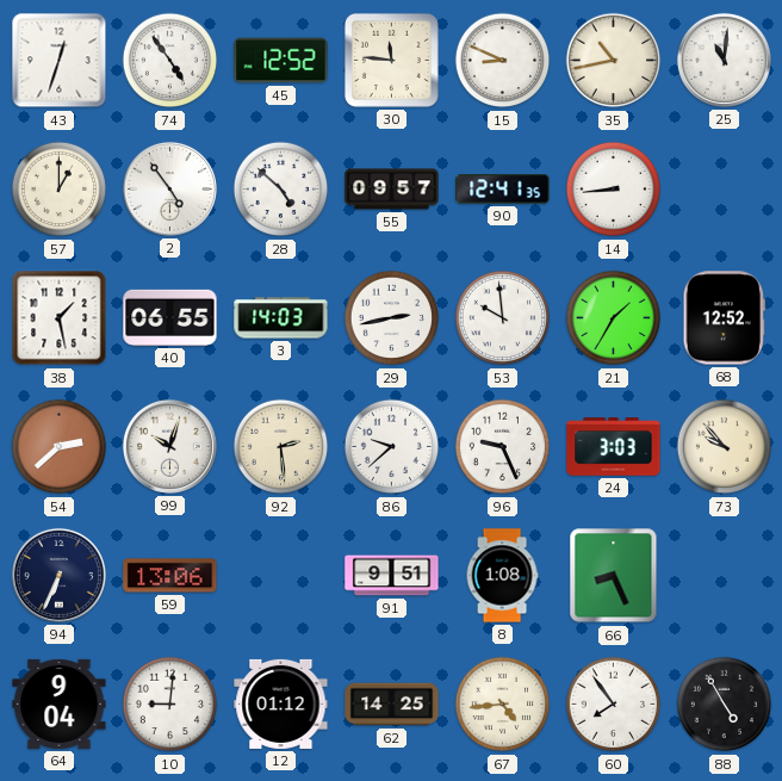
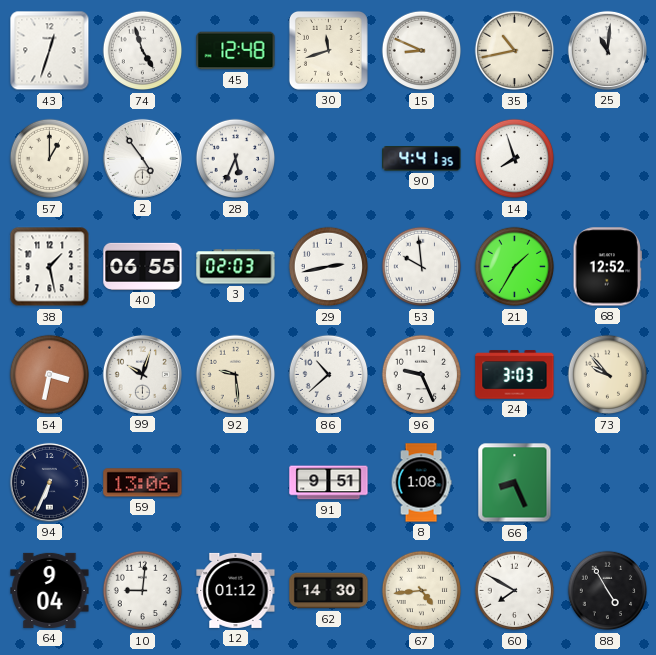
74: 4:54 -> 4:57
45: 12:52 -> 12:48
30: 11:46 -> 11:42
28: 4:52 -> 5:34
55: 09:57 -> none
90: 12:41 -> 4:41
14: 8:44 -> 7:57
3: 14:03 -> 02:03
54: 2:38 -> 3:32
92: 2:29 -> 9:29
86: 9:38 -> 10:38
62: 14:25 -> 14:30
60: 7:54 -> 7:50
